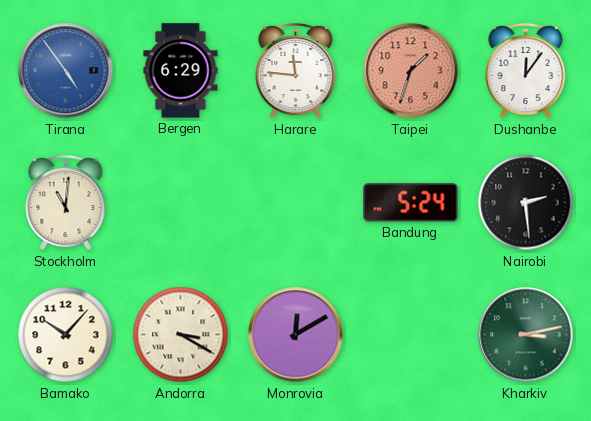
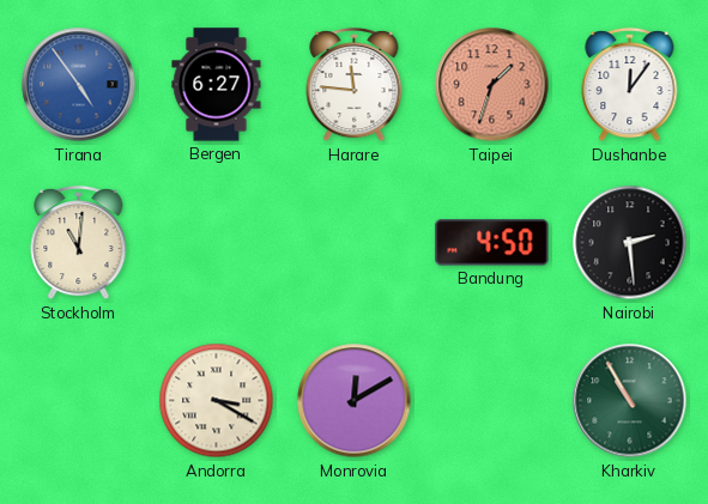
Bergen: 6:29 -> 6:27
Bandung: 5:24 -> 4:50
Bamako: 10:07 -> none
Kharkiv: 3:13 -> 10:55
